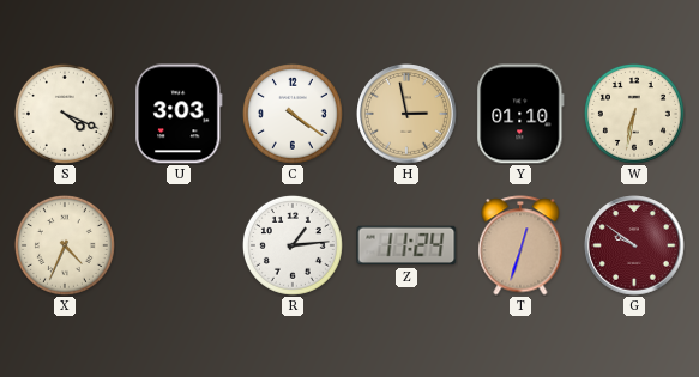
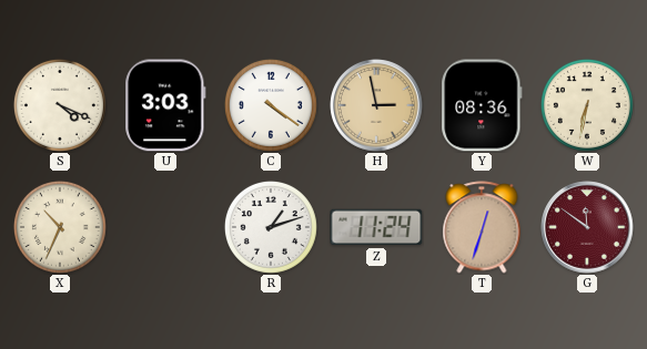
Y: 01:10 -> 08:36
X: 4:34 -> 10:34
R: 1:14 -> 1:12
G: 9:51 -> 11:51
